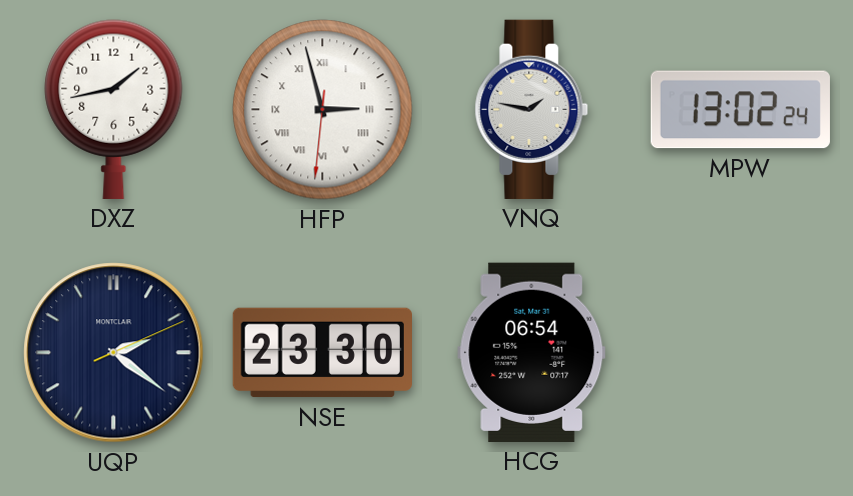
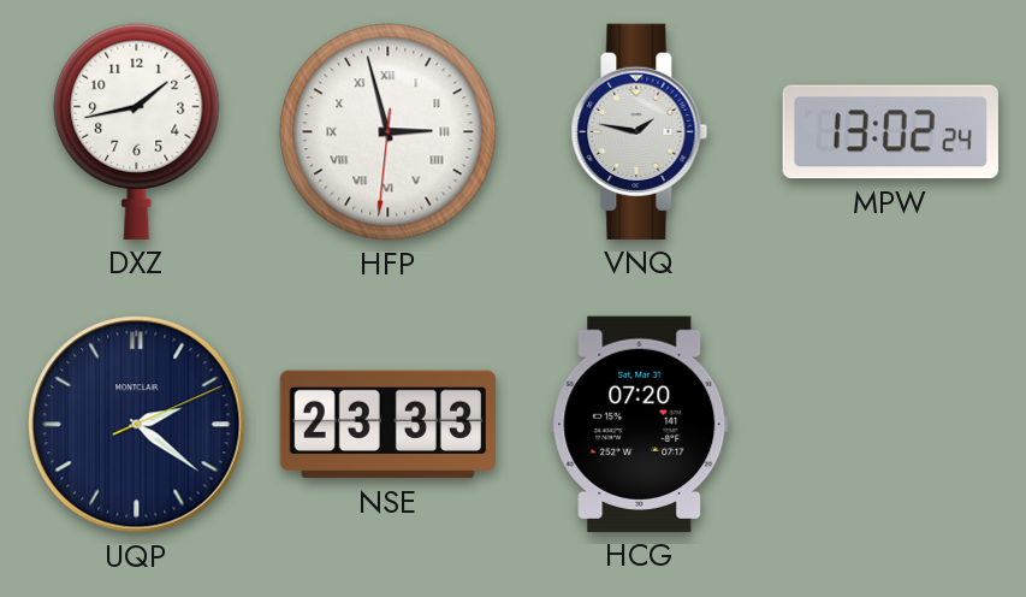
NSE: 23:30 -> 23:33
HCG: 06:54 -> 07:20
